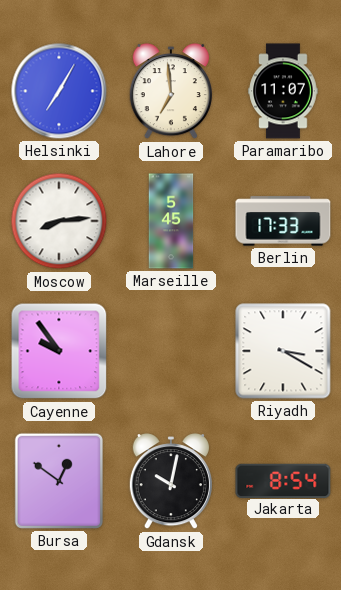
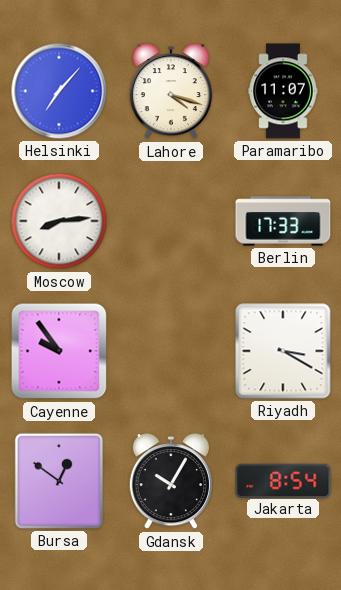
Helsinki: 7:05 -> 7:07
Lahore: 6:59 -> 4:18
Marseille: 5:45 -> none
Gdansk: 10:02 -> 10:05
